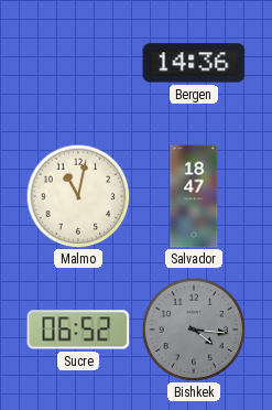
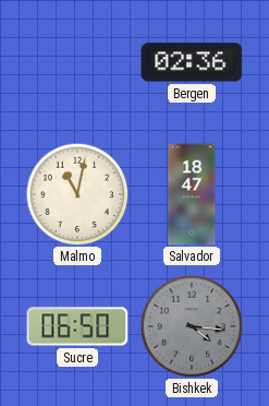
Bergen: 14:36 -> 02:36
Sucre: 06:52 -> 06:50
